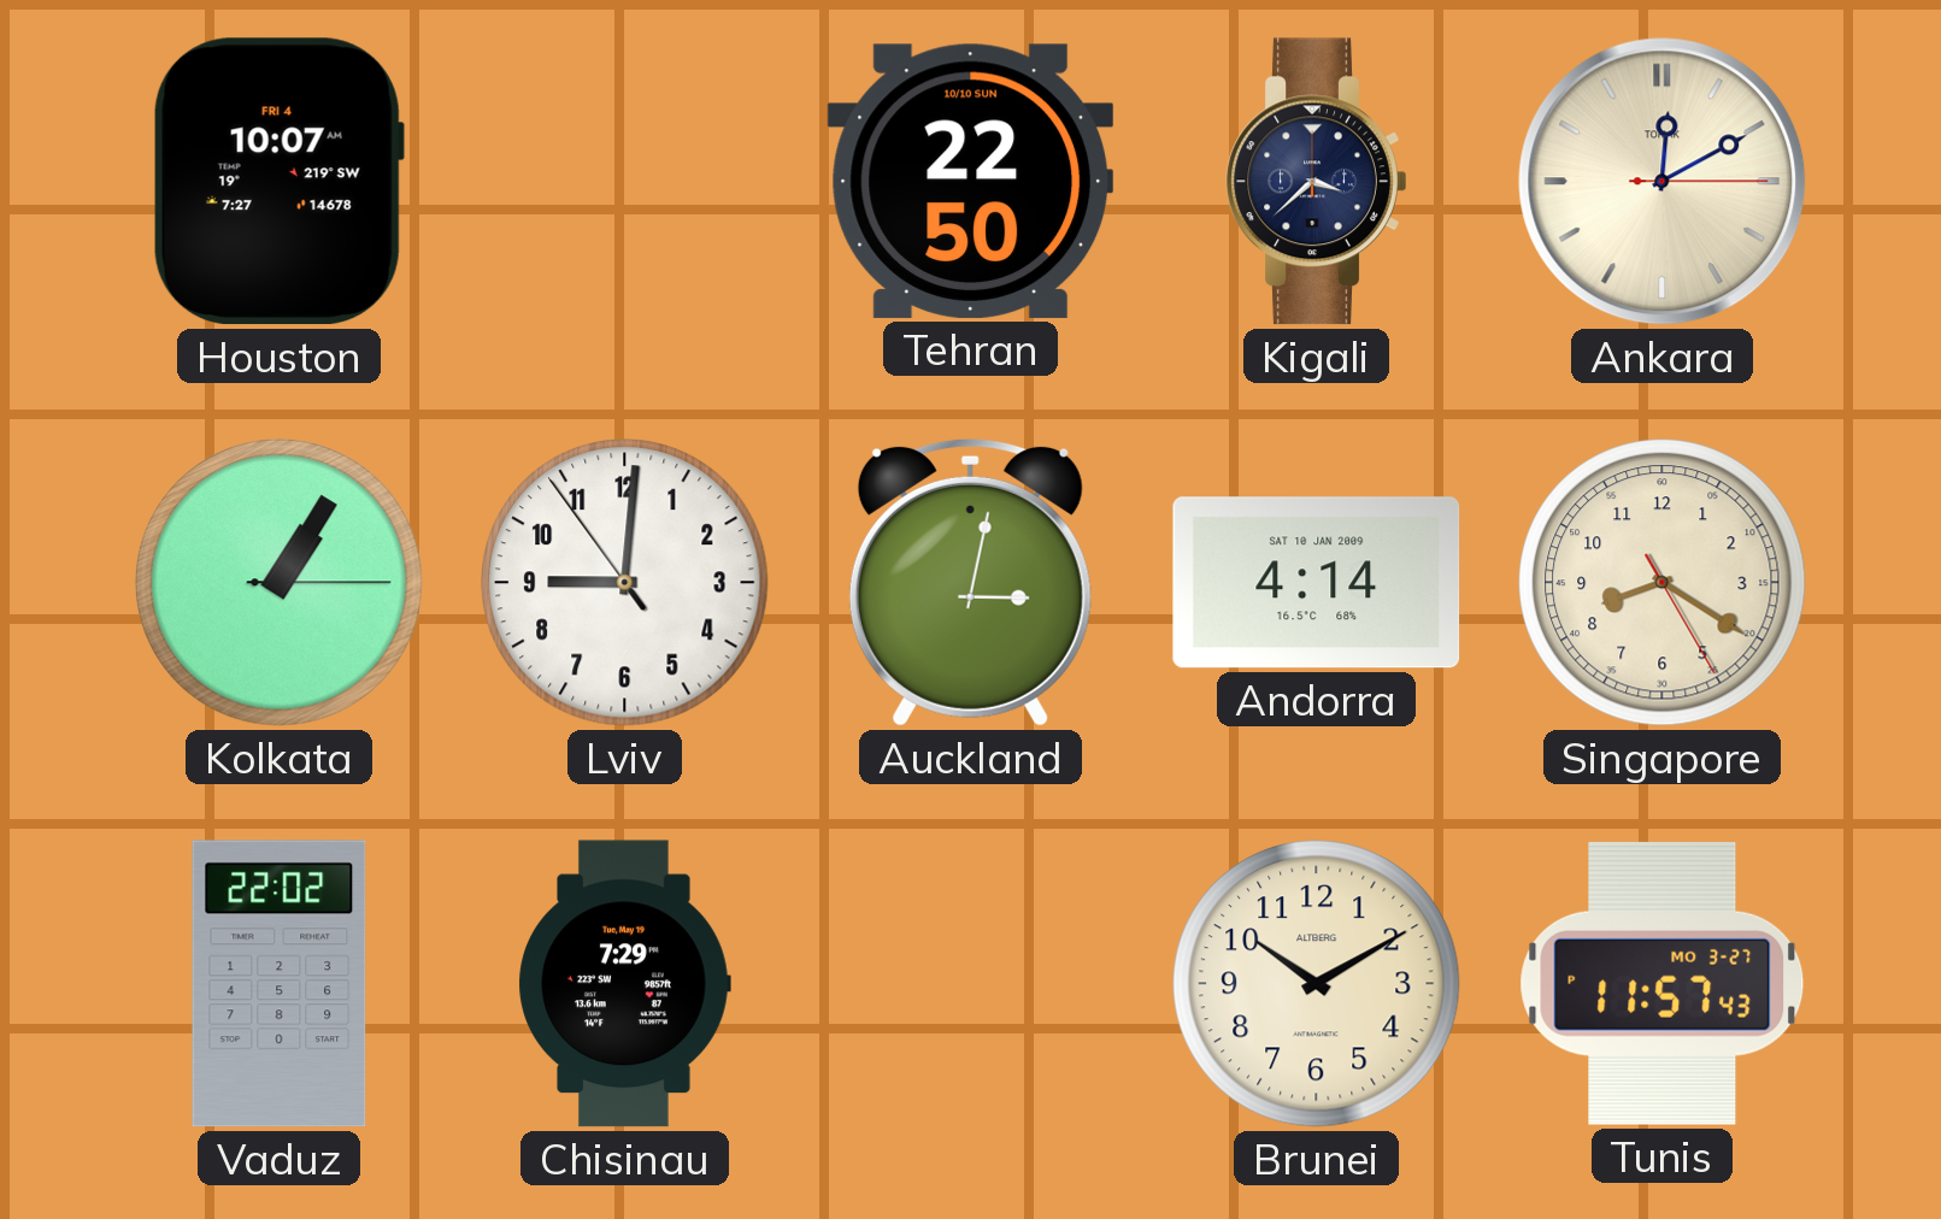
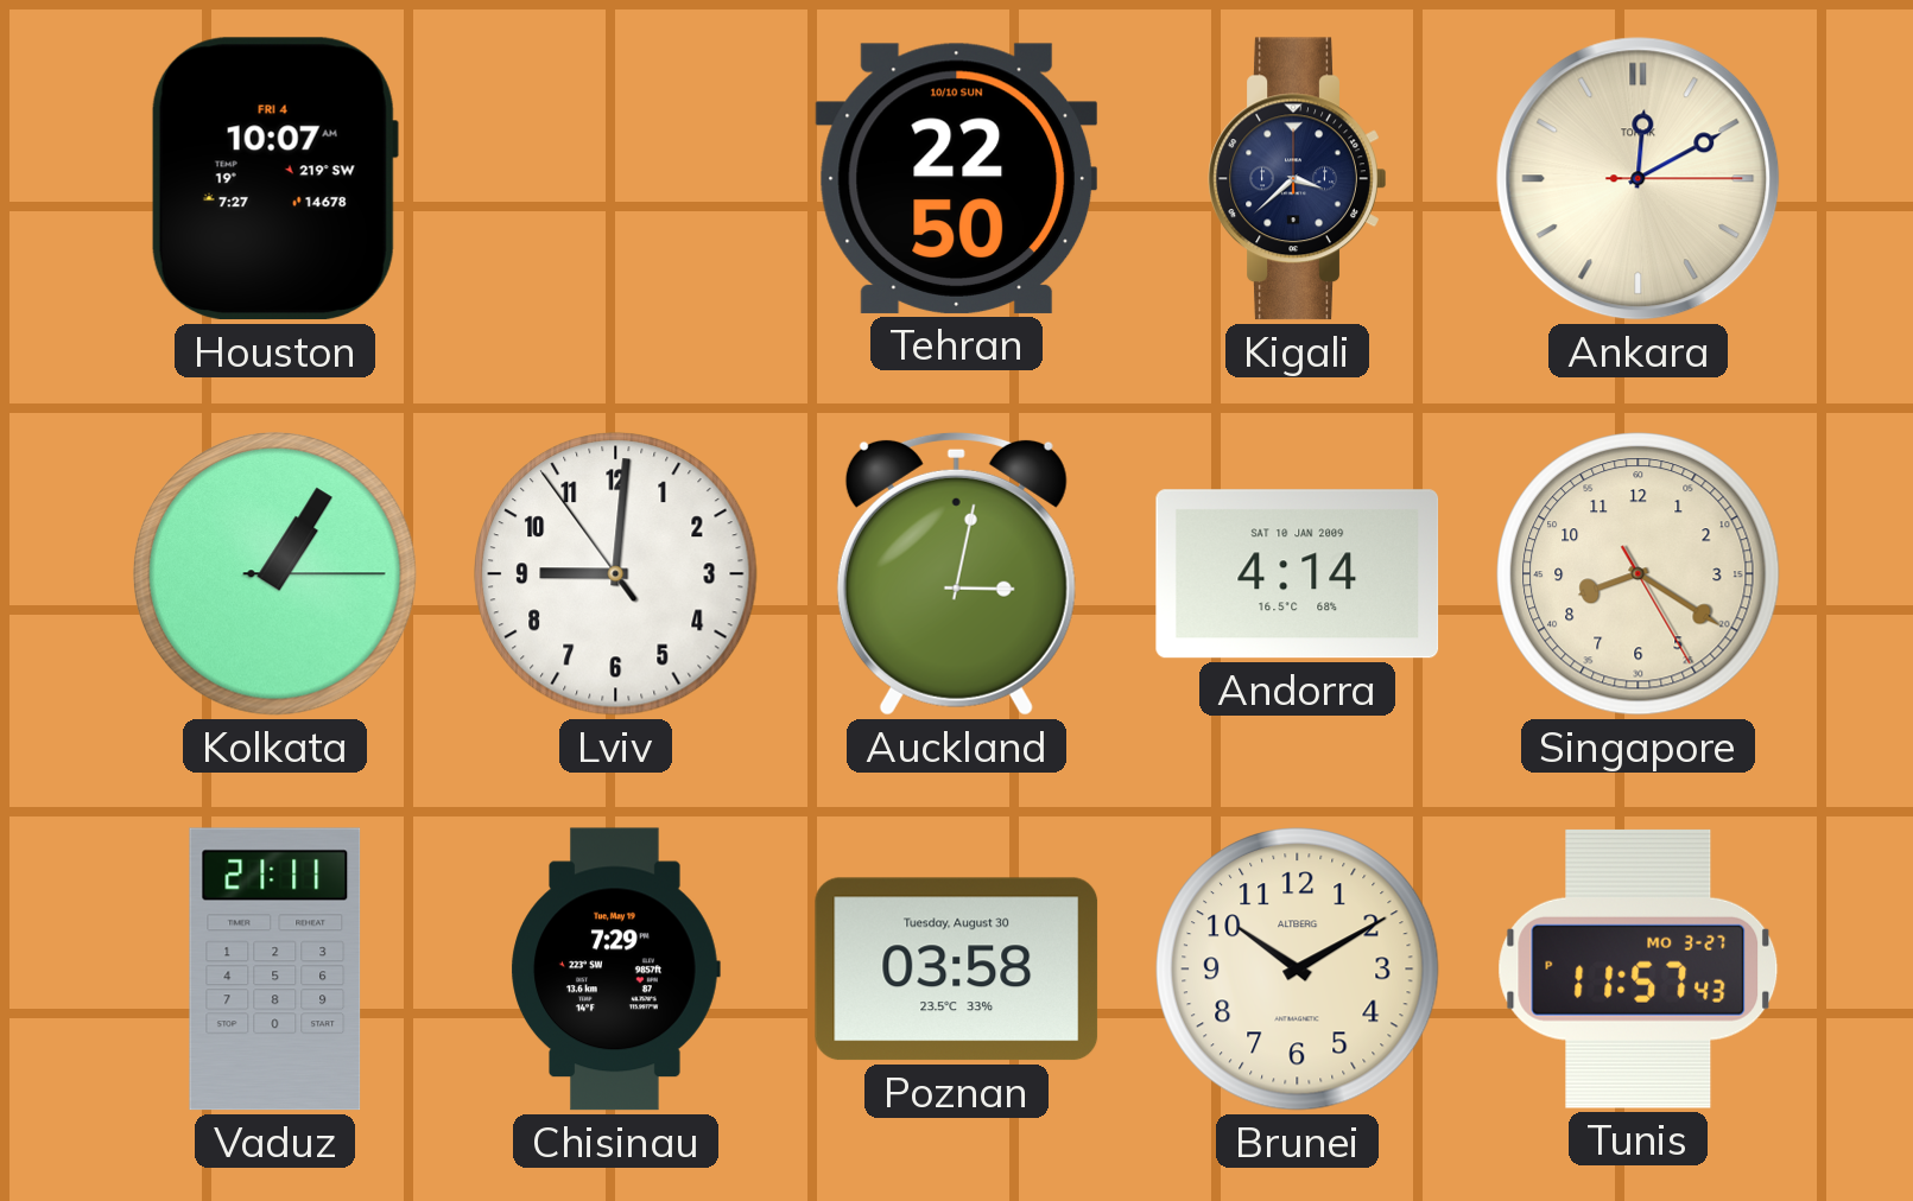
Vaduz: 22:02 -> 21:11
Poznan: none -> 03:58
